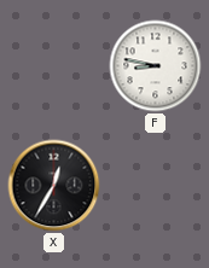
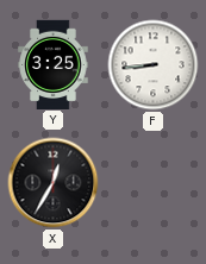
Y: none -> 3:25
F: 8:47 -> 8:44
